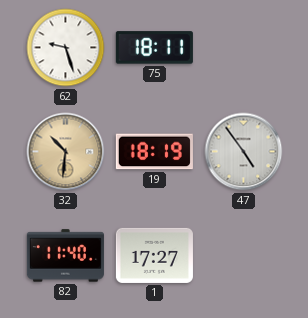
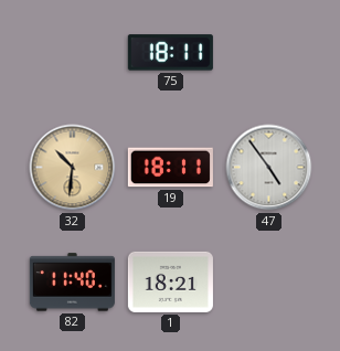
62: 9:27 -> none
19: 18:19 -> 18:11
1: 17:27 -> 18:21
